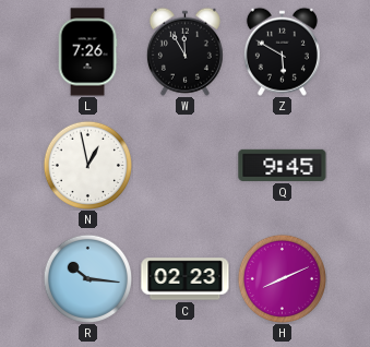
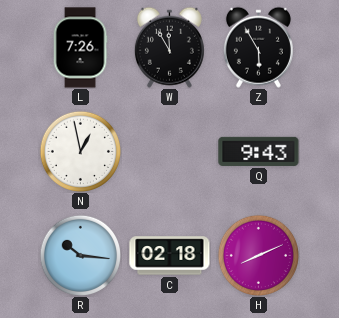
Z: 5:50 -> 5:55
Q: 9:45 -> 9:43
C: 02:23 -> 02:18
